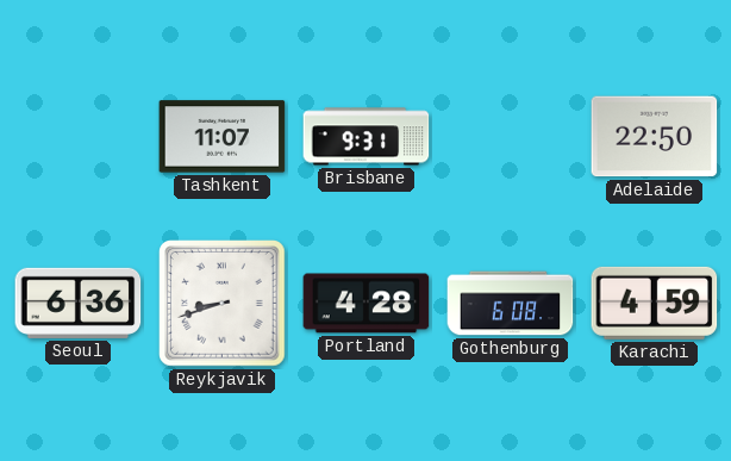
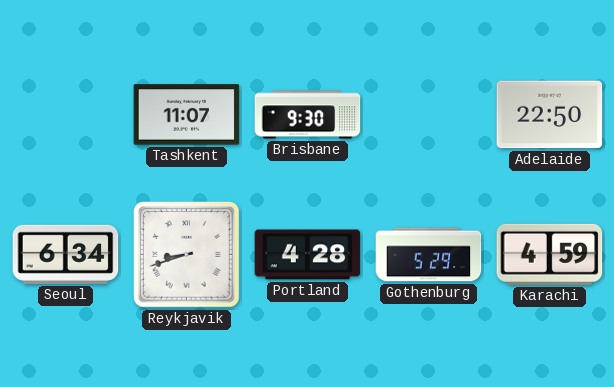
Brisbane: 9:31 -> 9:30
Seoul: 6:36 -> 6:34
Gothenburg: 6:08 -> 5:29
